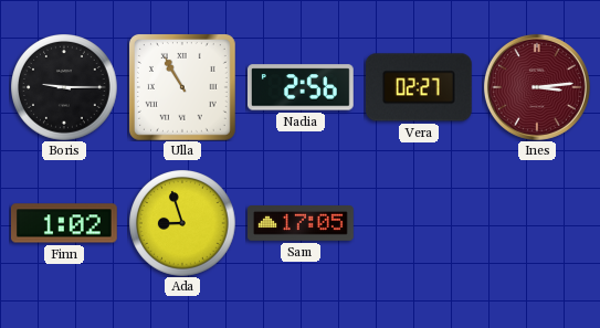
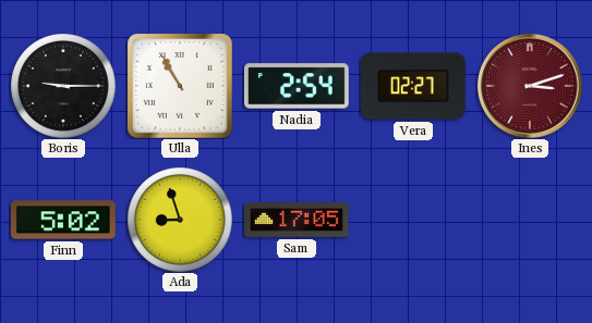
Nadia: 2:56 -> 2:54
Ines: 3:14 -> 3:12
Finn: 1:02 -> 5:02
